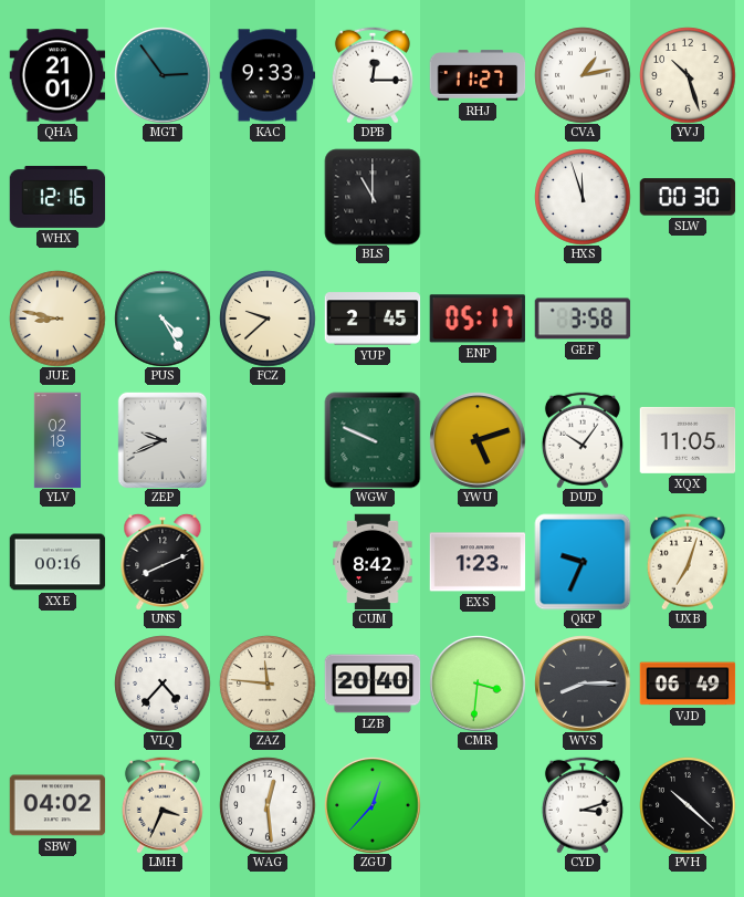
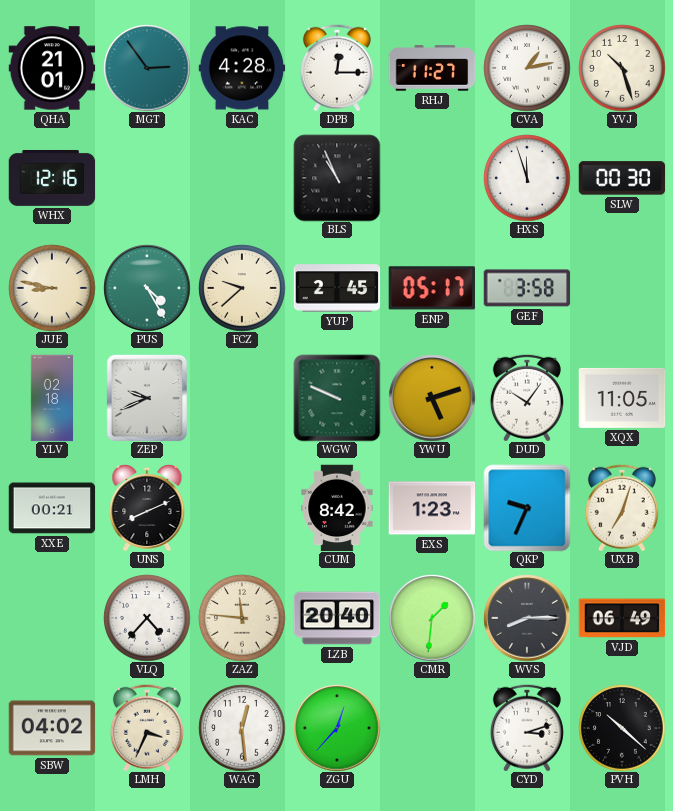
KAC: 9:33 -> 4:28
BLS: 11:00 -> 10:56
XXE: 00:16 -> 00:21
CMR: 3:31 -> 1:31
